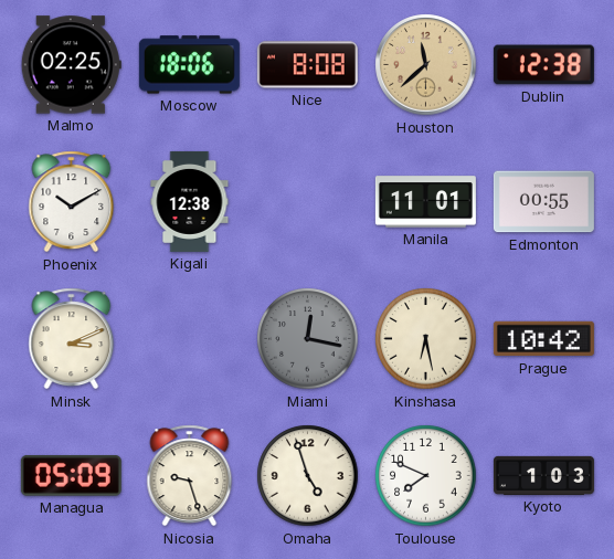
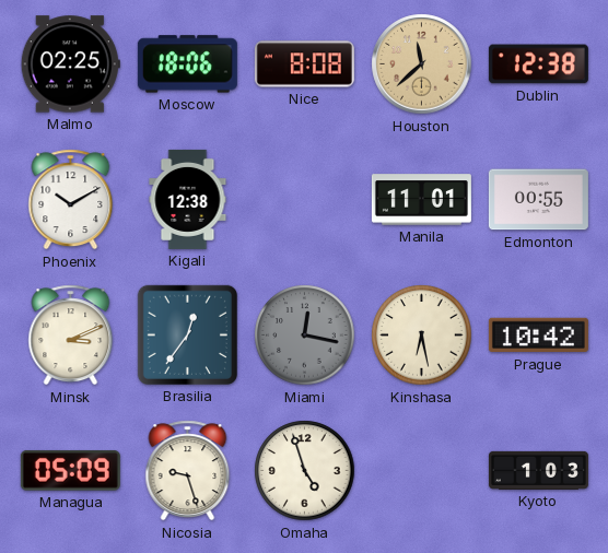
Brasilia: none -> 12:36
Toulouse: 7:49 -> none
